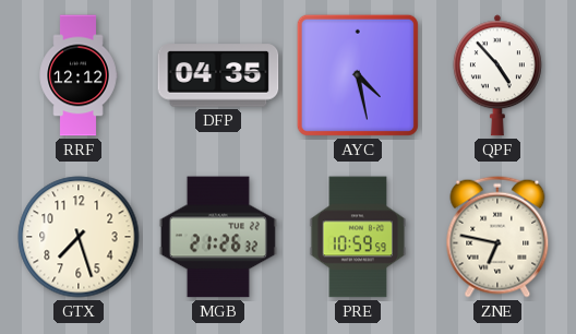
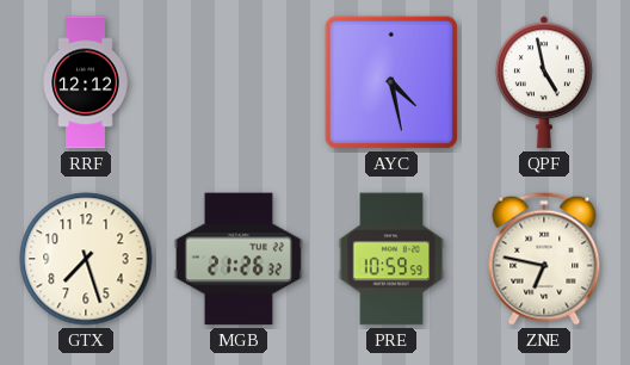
DFP: 04:35 -> none
QPF: 4:53 -> 4:58
